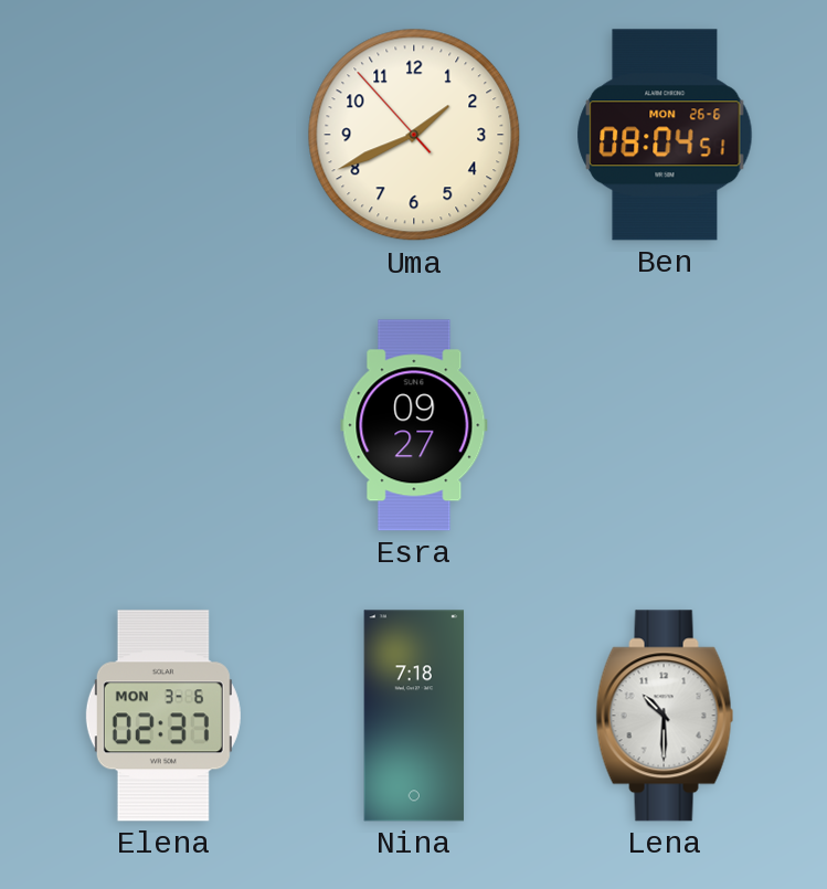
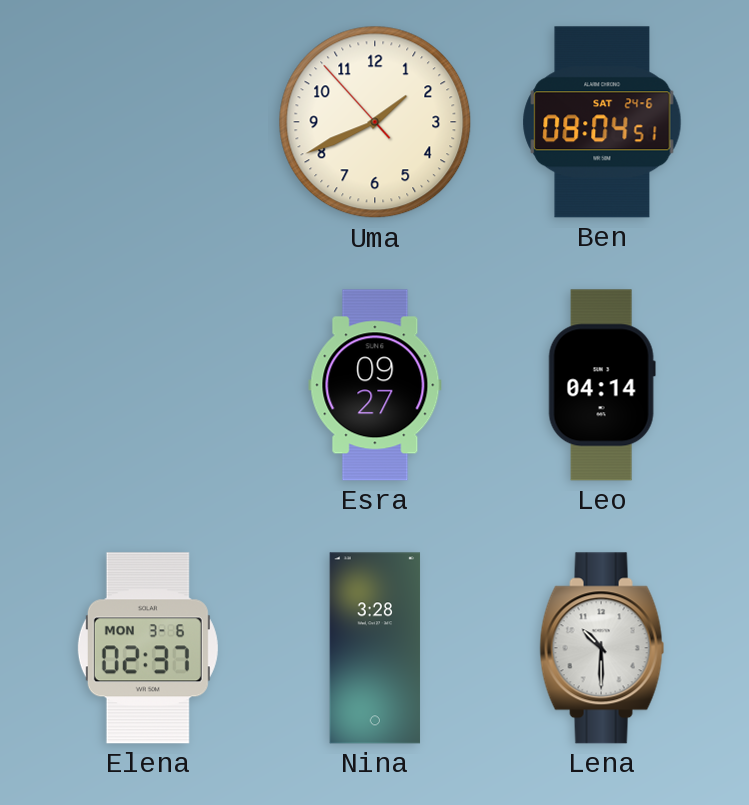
Ben date: MON 26-6 -> SAT 24-6
Leo: none -> 04:14
Nina: 7:18 -> 3:28
